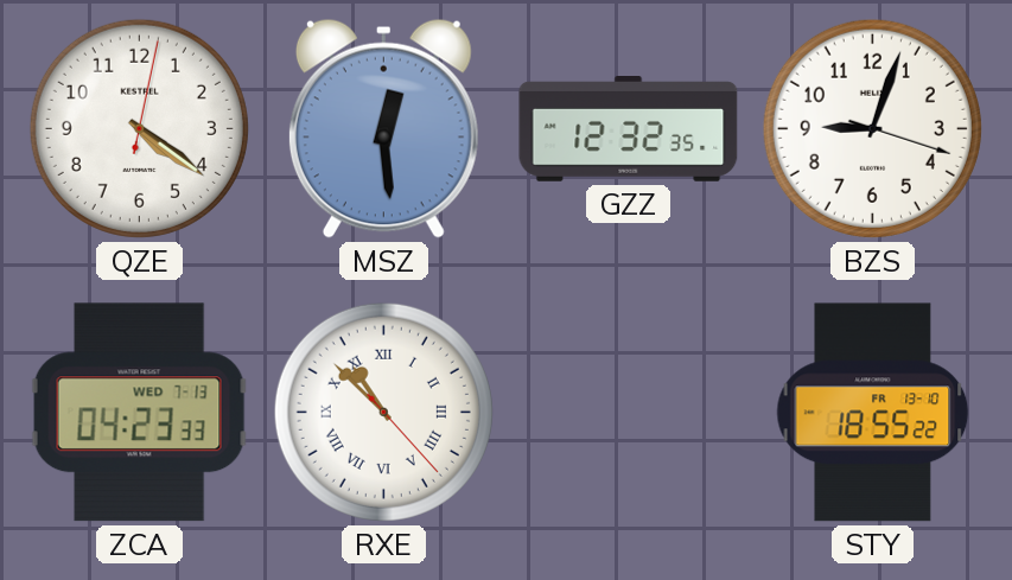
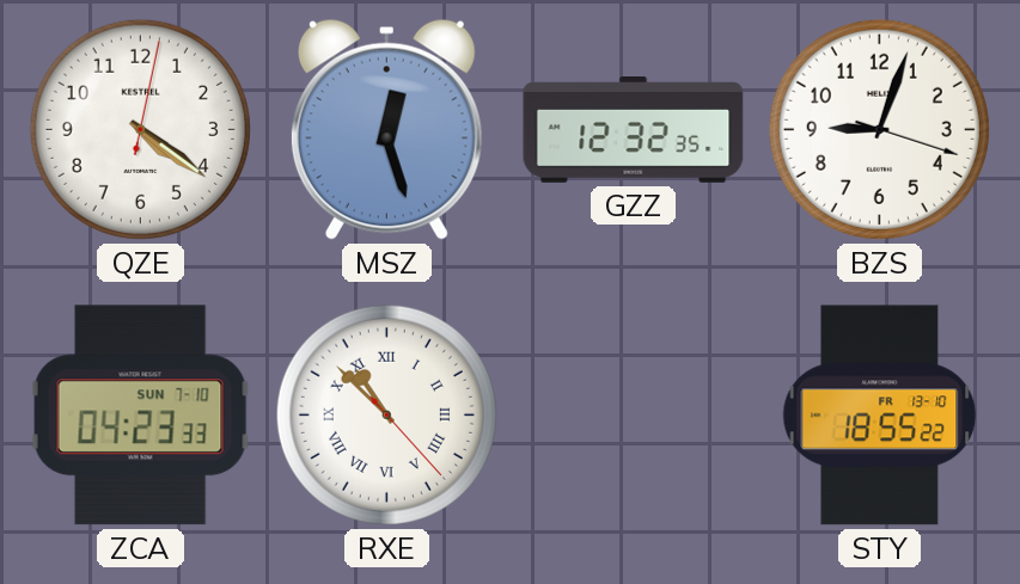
MSZ: 12:29 -> 12:27
ZCA date: WED 7-13 -> SUN 7-10
